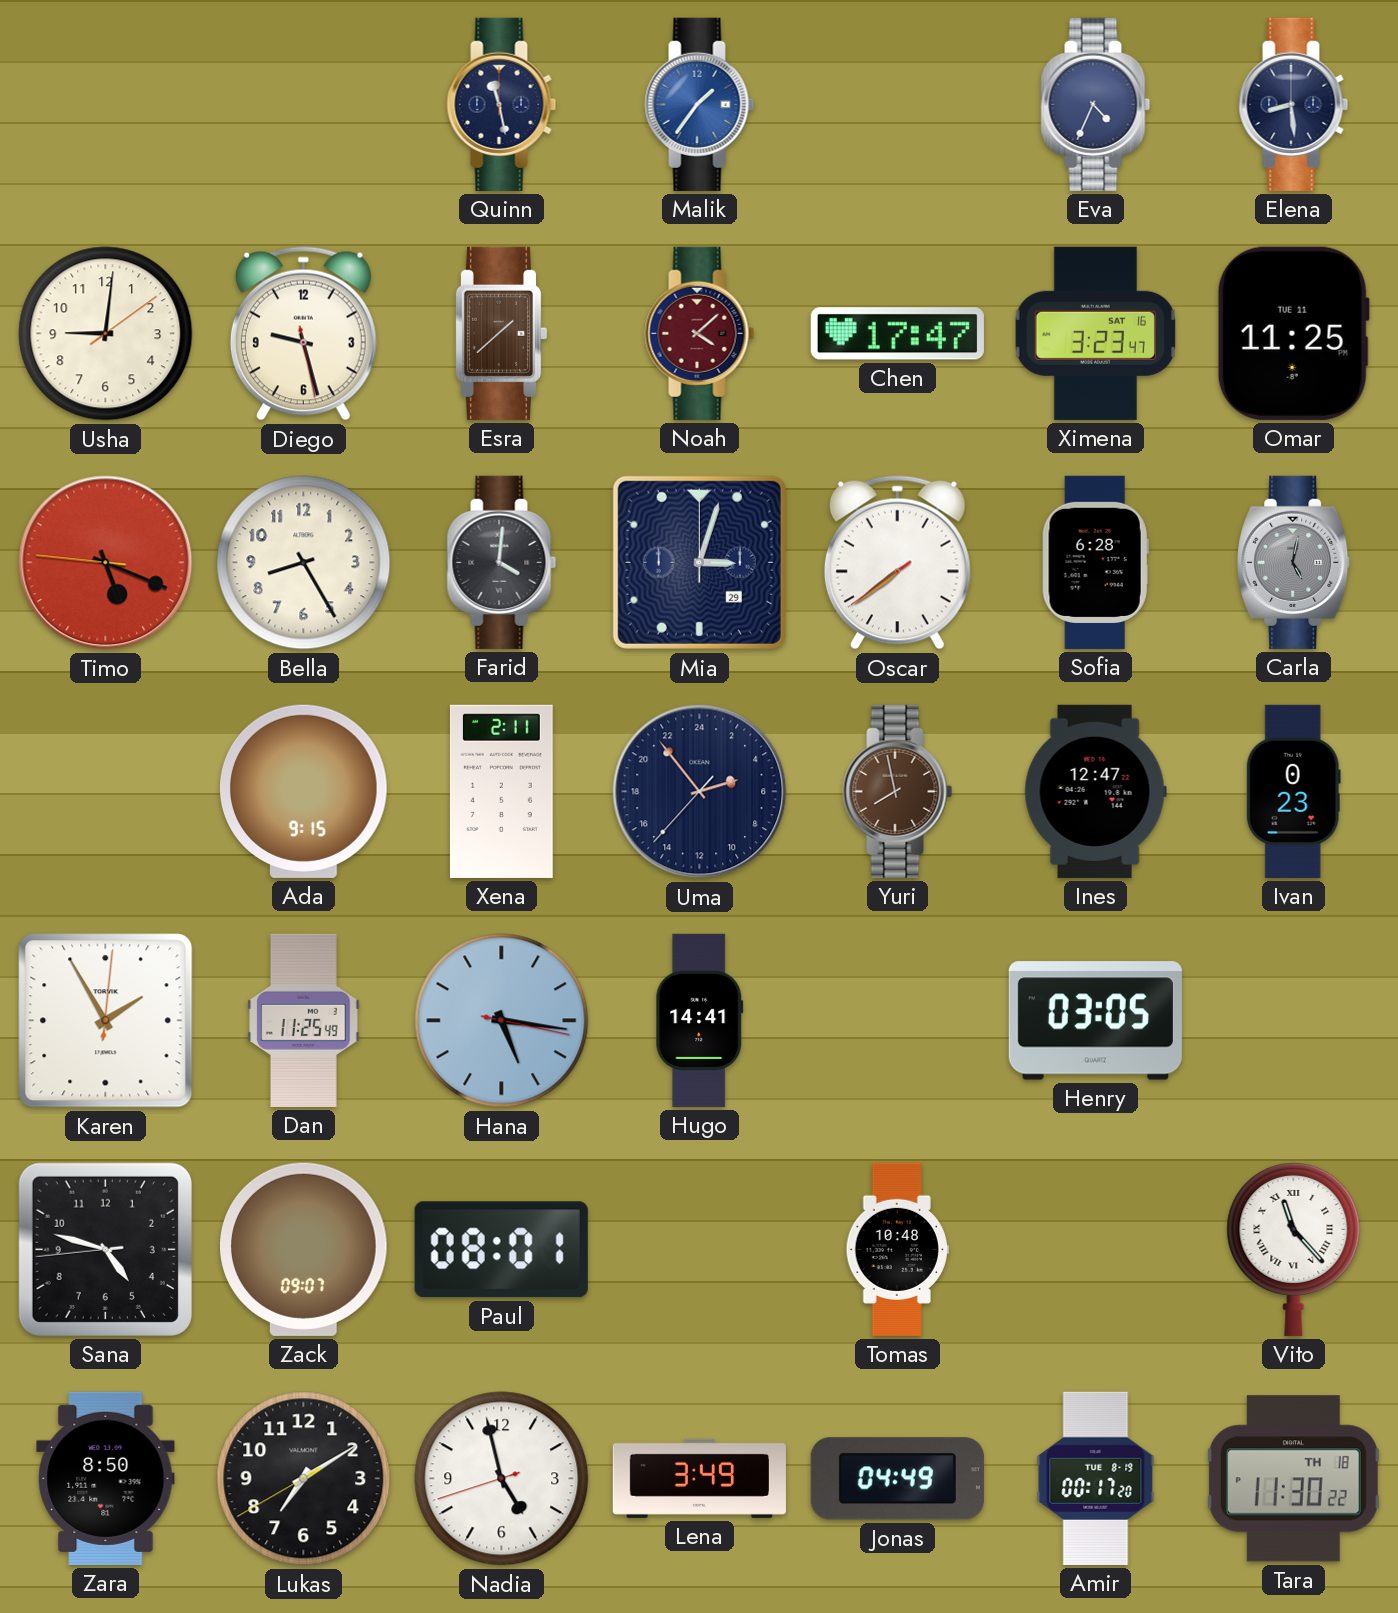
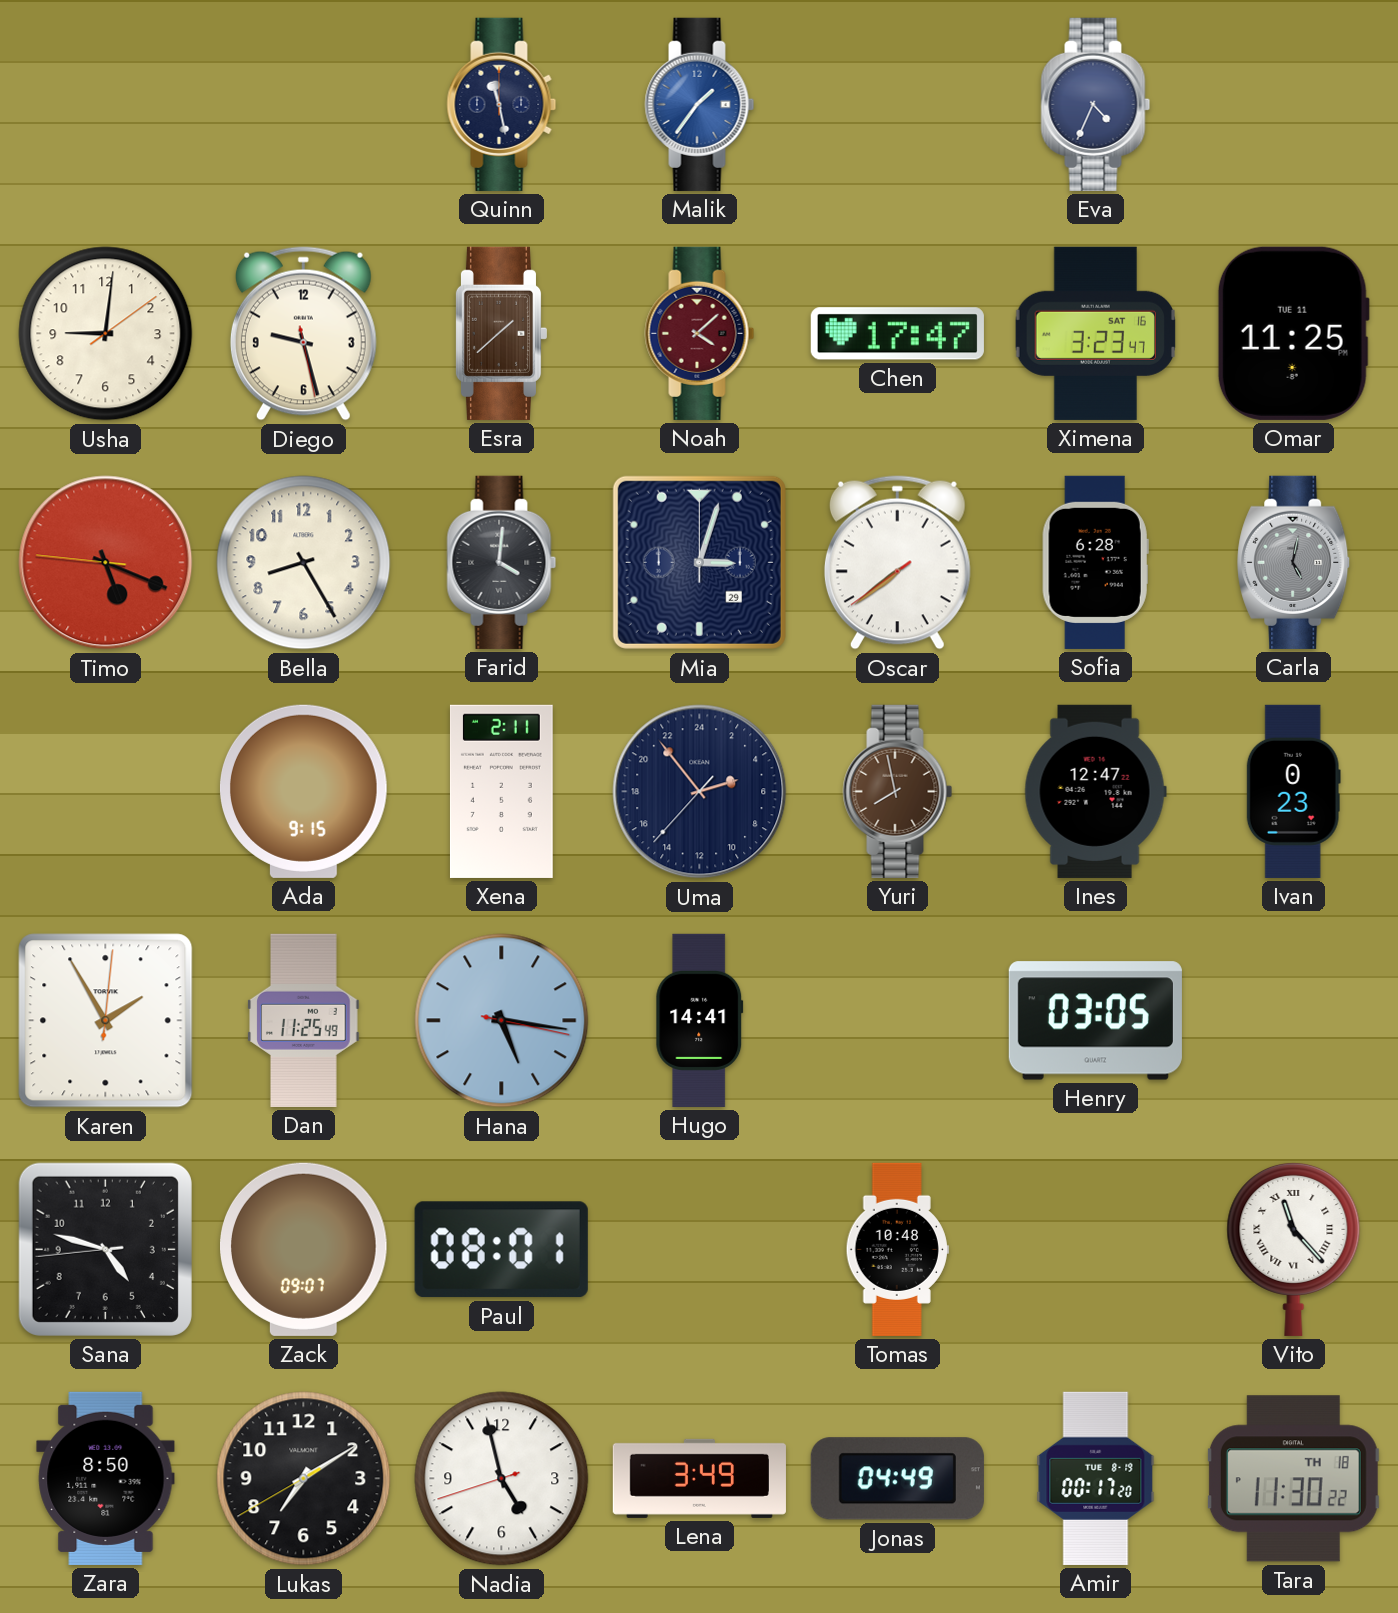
Elena: 8:29 -> none
